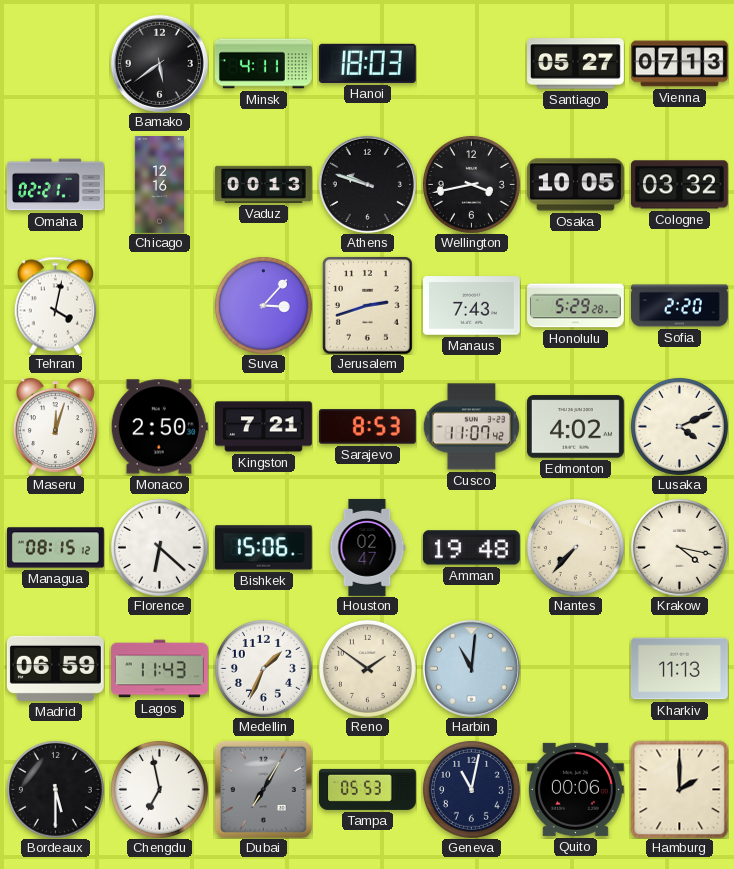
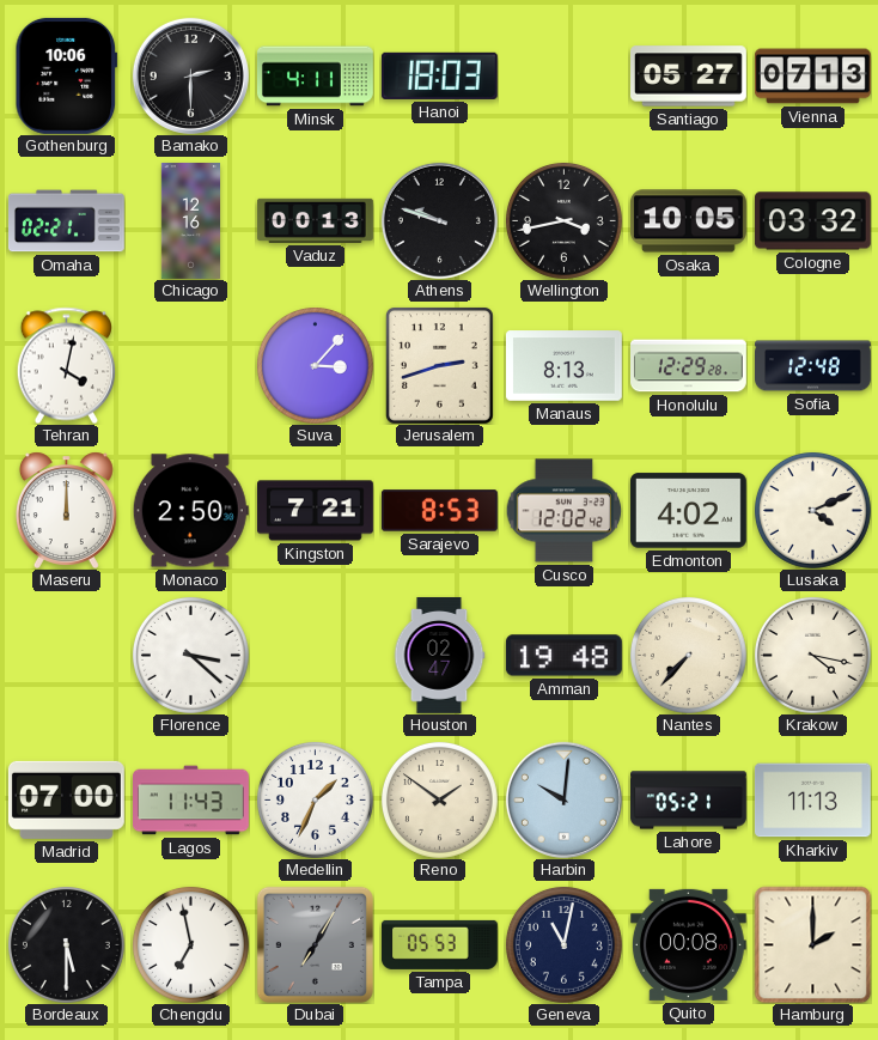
Gothenburg: none -> 10:06
Bamako: 5:39 -> 2:30
Manaus: 7:43 -> 8:13
Honolulu: 5:29 -> 12:29
Sofia: 2:20 -> 12:48
Maseru: 12:03 -> 12:00
Cusco: 11:07 -> 12:02
Managua: 08:15 -> none
Florence: 6:22 -> 3:22
Bishkek: 15:06 -> none
Madrid: 06:59 -> 07:00
Harbin: 11:01 -> 10:01
Lahore: none -> 05:21
Quito: 00:06 -> 00:08
